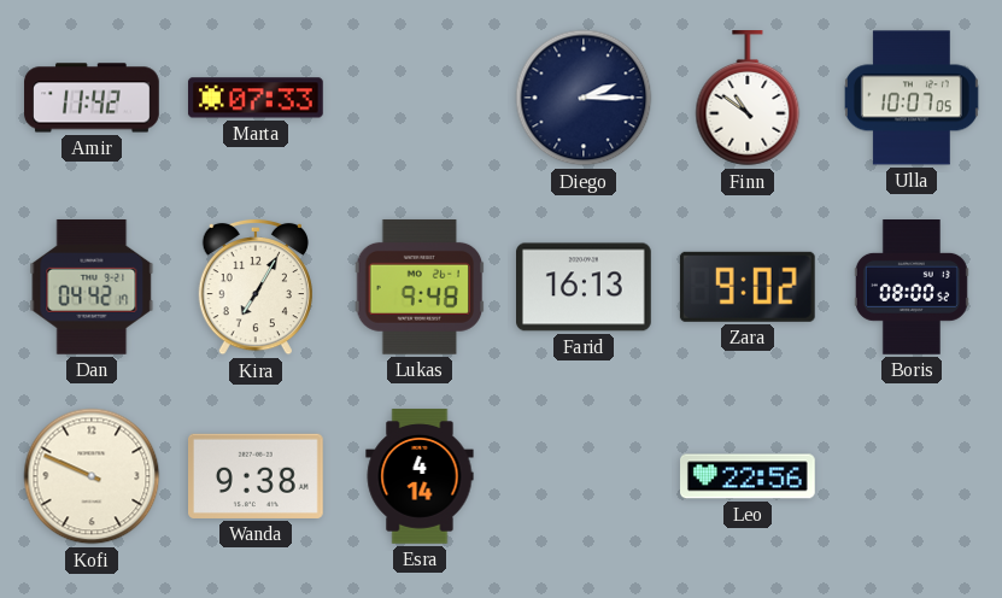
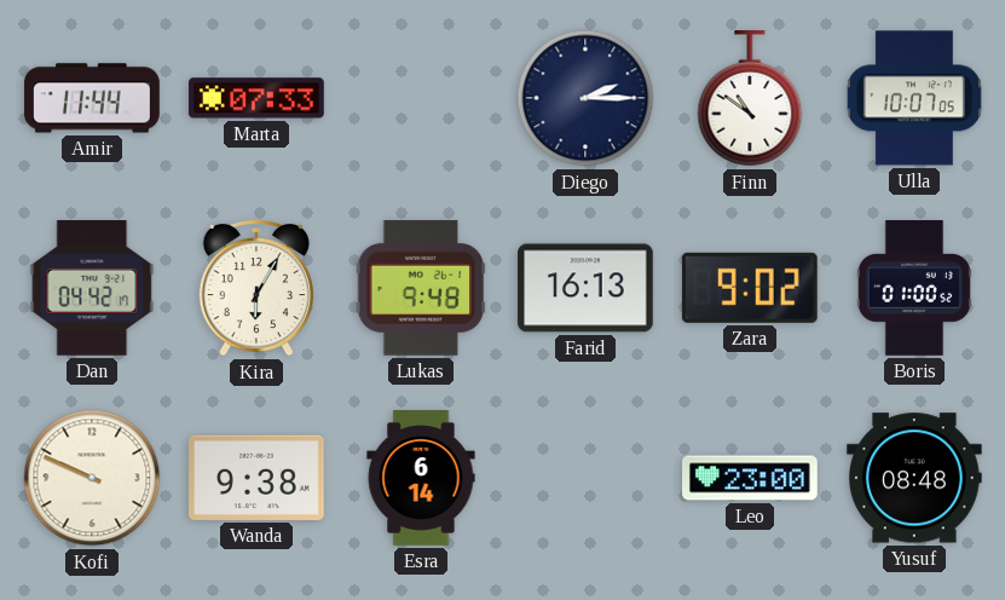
Amir: 11:42 -> 11:44
Kira: 7:05 -> 6:05
Boris: 08:00 -> 01:00
Esra: 4:14 -> 6:14
Leo: 22:56 -> 23:00
Yusuf: none -> 08:48
